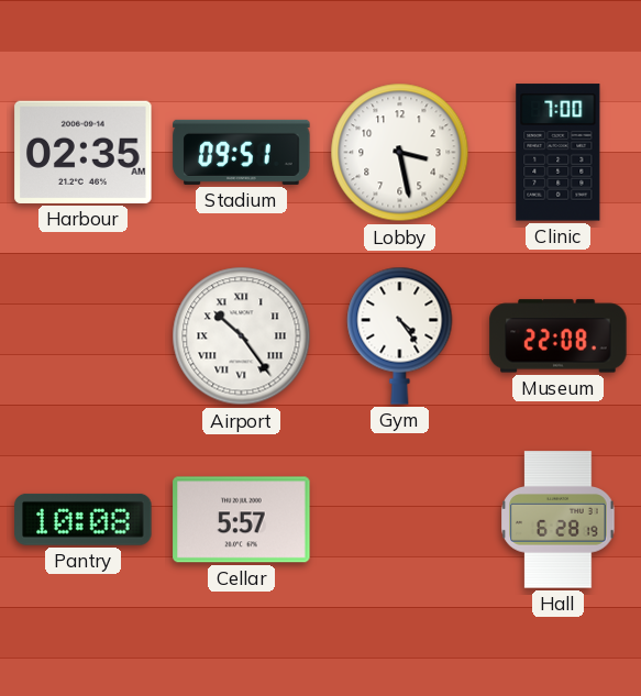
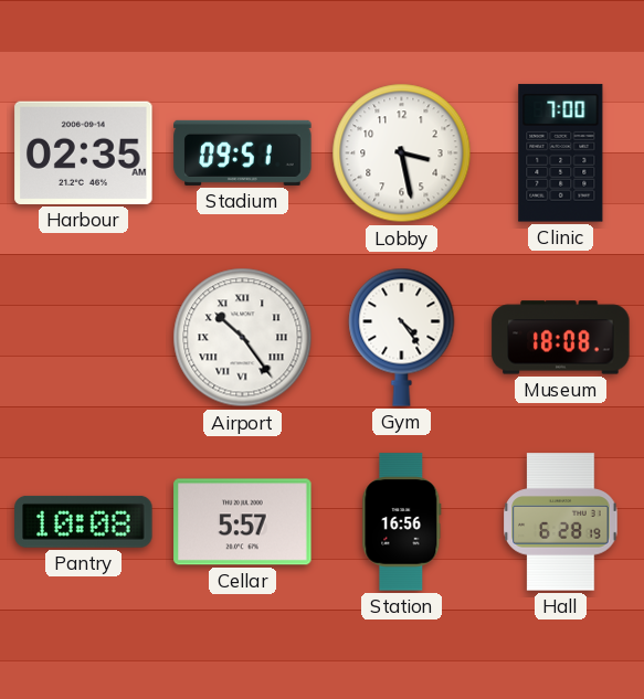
Museum: 22:08 -> 18:08
Station: none -> 16:56
